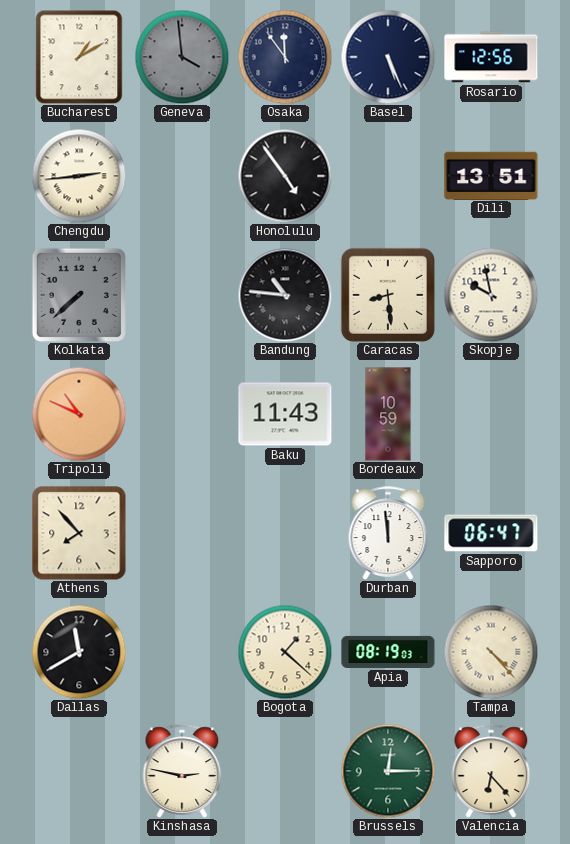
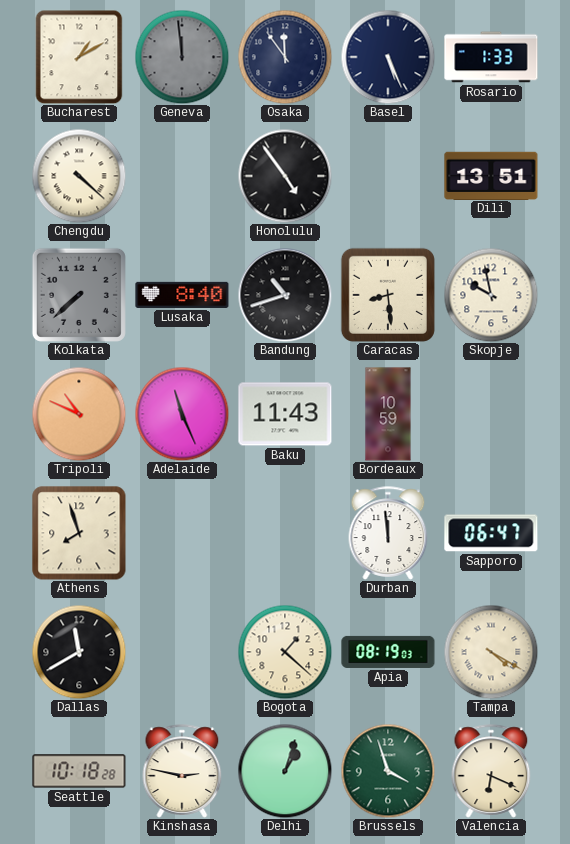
Geneva: 3:59 -> 11:59
Rosario: 12:56 -> 1:33
Chengdu: 2:44 -> 4:22
Lusaka: none -> 8:40
Bandung: 10:46 -> 10:42
Adelaide: none -> 11:26
Athens: 7:53 -> 7:57
Tampa: 4:23 -> 4:20
Seattle: none -> 10:18
Delhi: none -> 1:03
Brussels: 12:15 -> 3:57
Valencia: 6:23 -> 6:19
